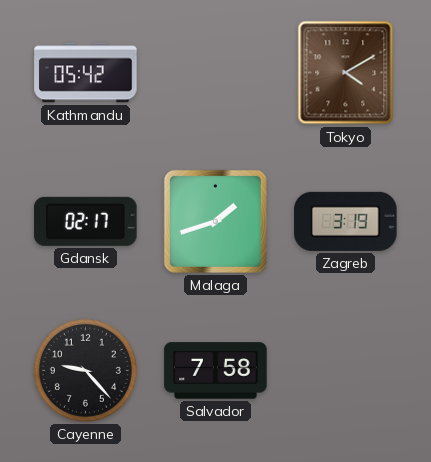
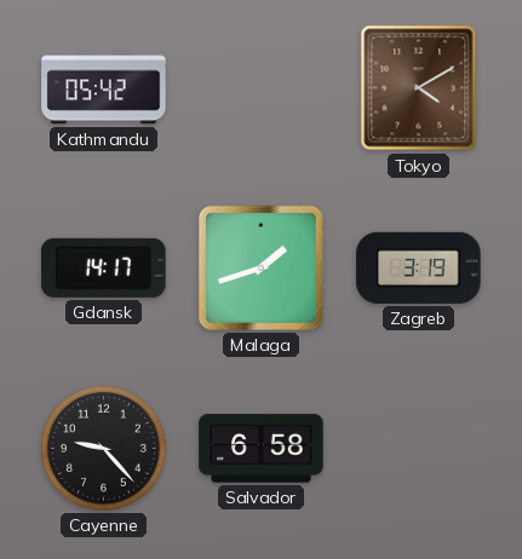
Gdansk: 02:17 -> 14:17
Salvador: 7:58 -> 6:58
